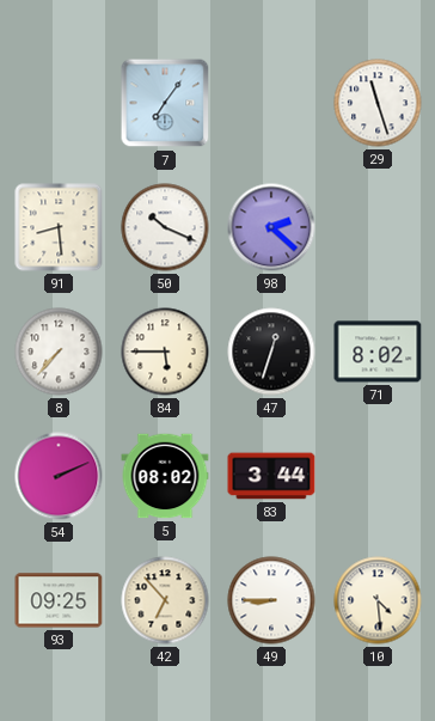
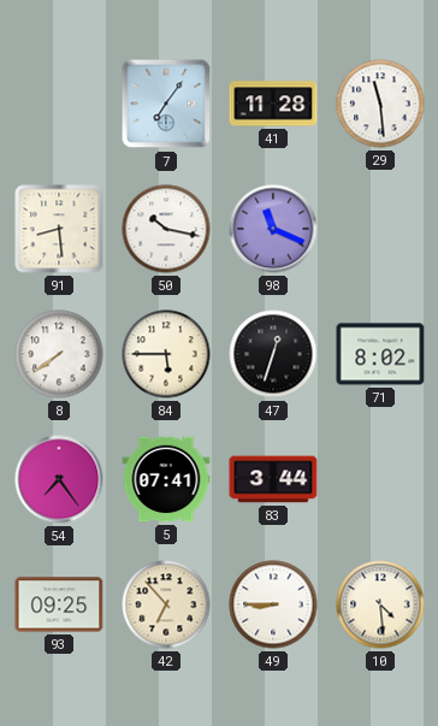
41: none -> 11:28
29: 11:27 -> 11:29
50: 10:19 -> 10:17
98: 2:22 -> 11:19
8: 7:37 -> 7:39
54: 2:11 -> 7:24
5: 08:02 -> 07:41
